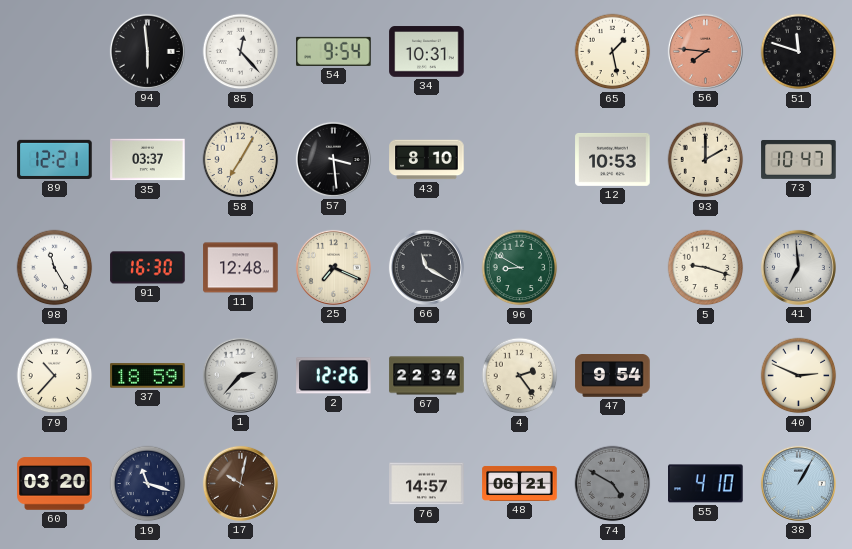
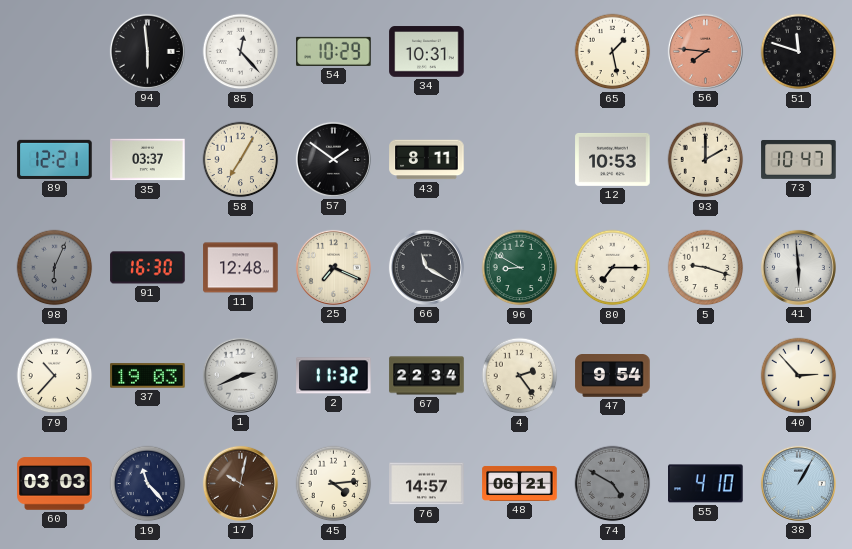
54: 9:54 -> 10:29
57: 3:29 -> 1:51
43: 8:10 -> 8:11
98: 11:25 -> 6:04
98 dial: white -> grey
80: none -> 7:15
41: 6:59 -> 5:59
37: 18:59 -> 19:03
1: 2:37 -> 2:41
2: 12:26 -> 11:32
40: 2:49 -> 2:53
60: 03:20 -> 03:03
19: 11:18 -> 11:23
45: none -> 4:14
